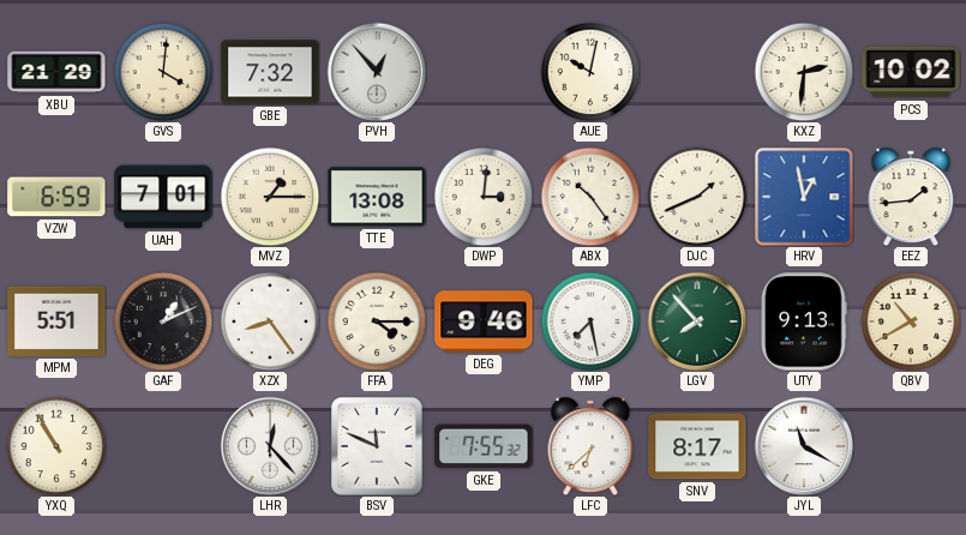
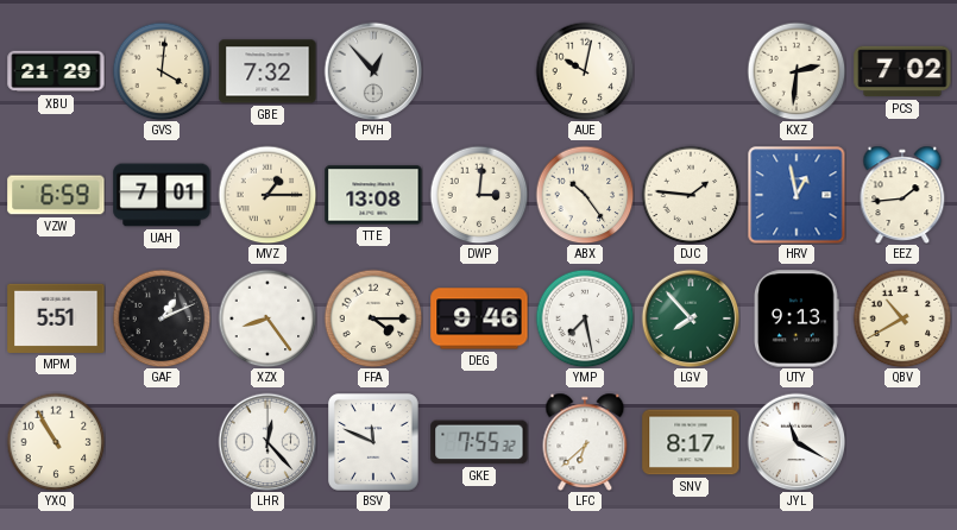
PCS: 10:02 -> 7:02
DJC: 1:41 -> 1:46
